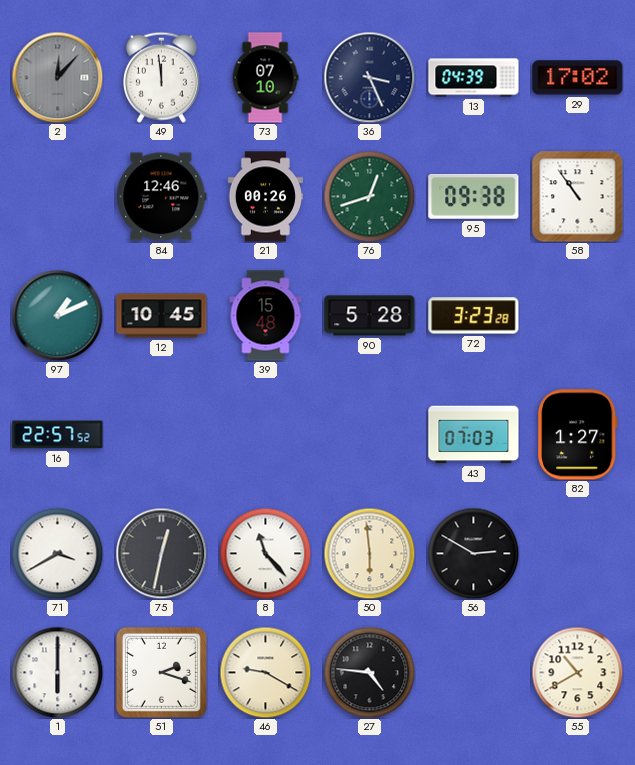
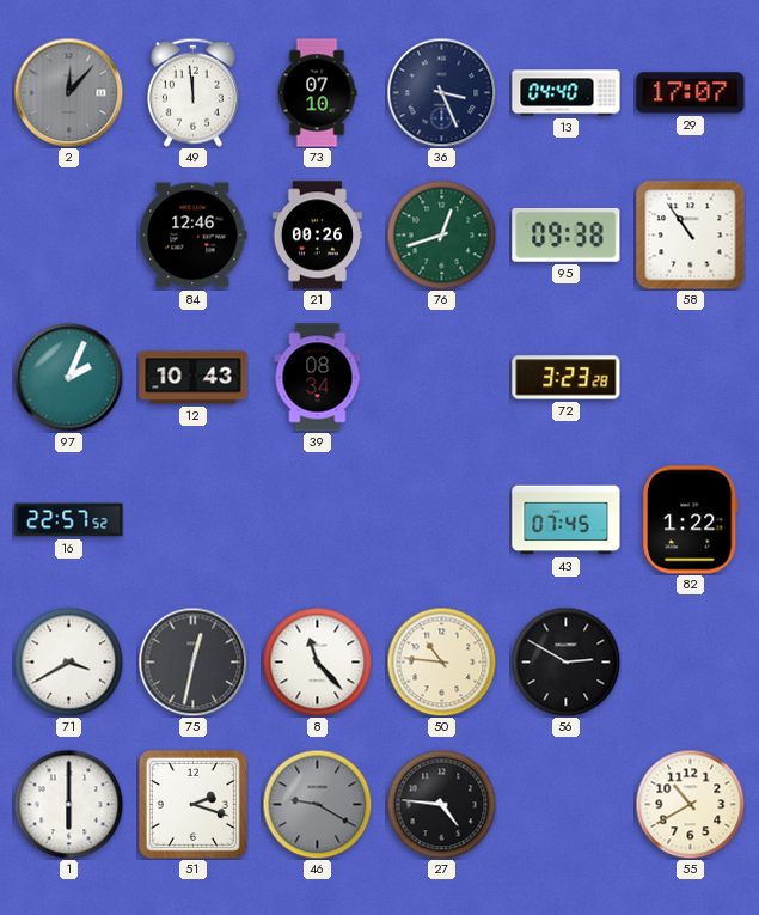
13: 04:39 -> 04:40
29: 17:02 -> 17:07
97: 1:11 -> 2:04
12: 10:45 -> 10:43
39: 15:48 -> 08:34
90: 5:28 -> none
43: 07:03 -> 07:45
82: 1:27 -> 1:22
50: 5:59 -> 10:46
46 dial: cream -> grey
